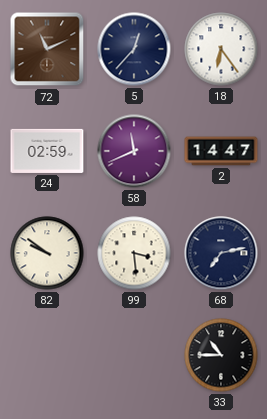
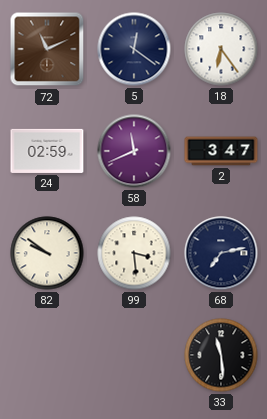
5: 12:37 -> 12:21
2: 14:47 -> 3:47
33: 10:45 -> 11:29
